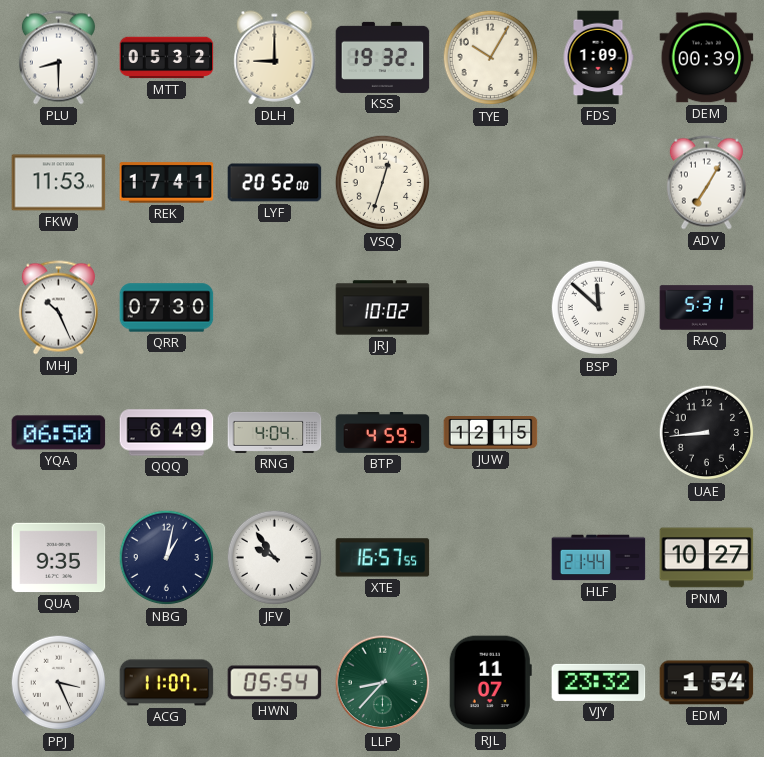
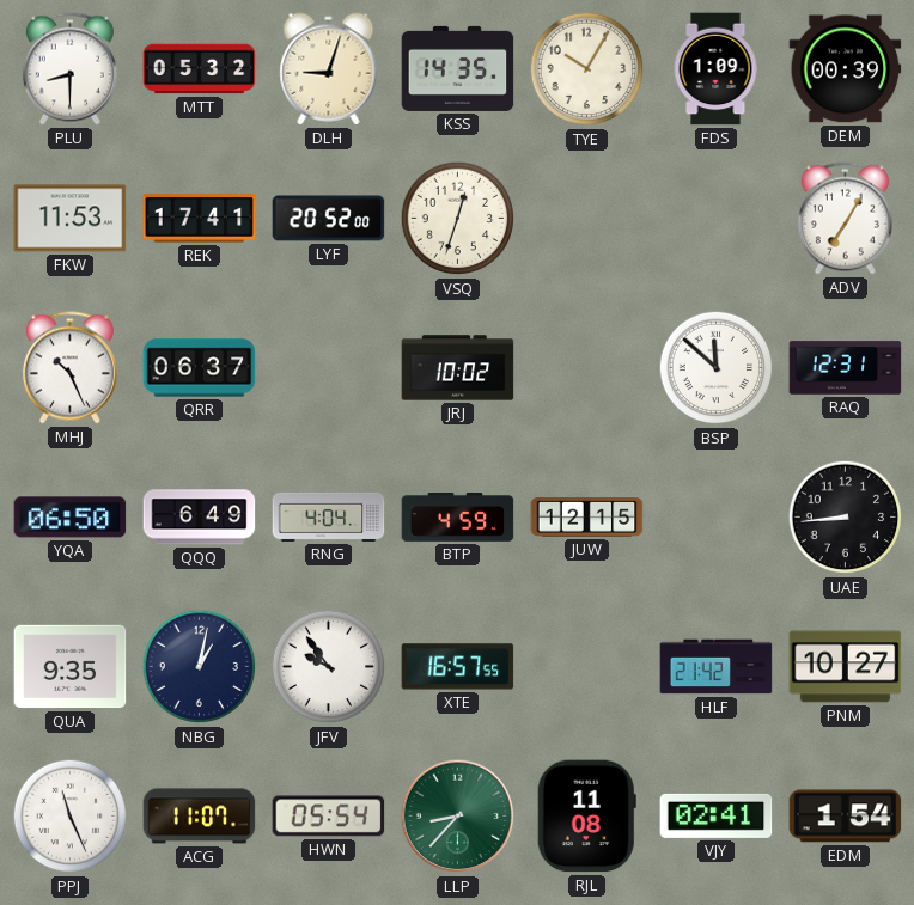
DLH: 9:00 -> 9:03
KSS: 19:32 -> 14:35
QRR: 07:30 -> 06:37
RAQ: 5:31 -> 12:31
HLF: 21:44 -> 21:42
PPJ: 3:26 -> 11:26
RJL: 11:07 -> 11:08
VJY: 23:32 -> 02:41
